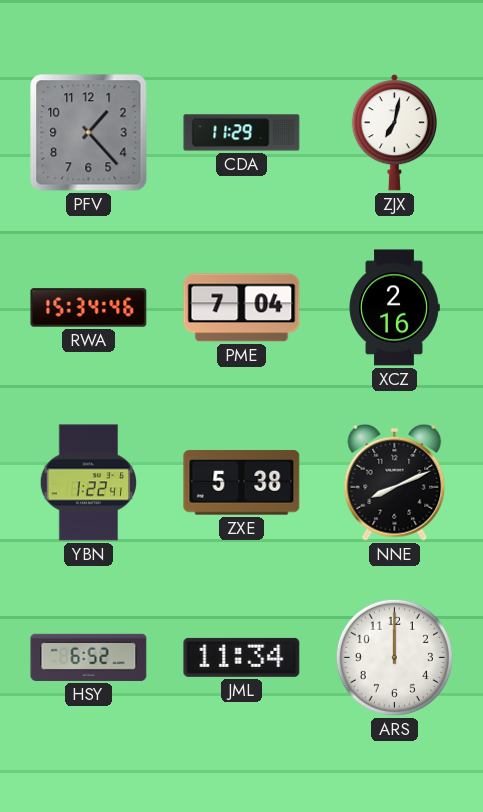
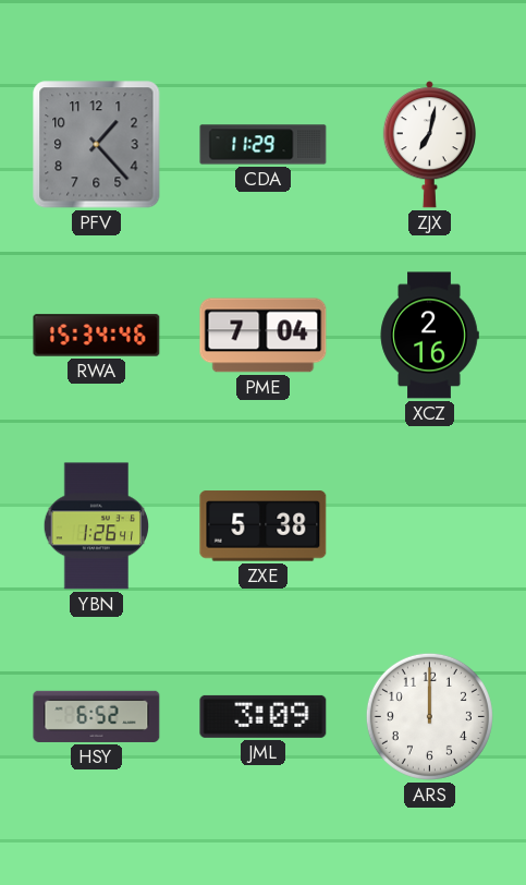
YBN: 1:22 -> 1:26
NNE: 8:11 -> none
JML: 11:34 -> 3:09
